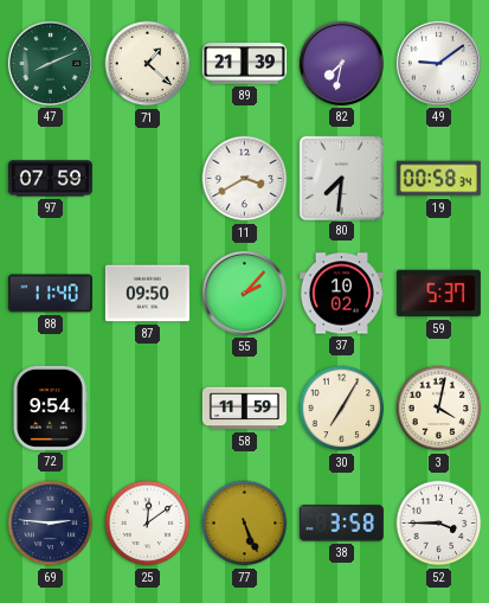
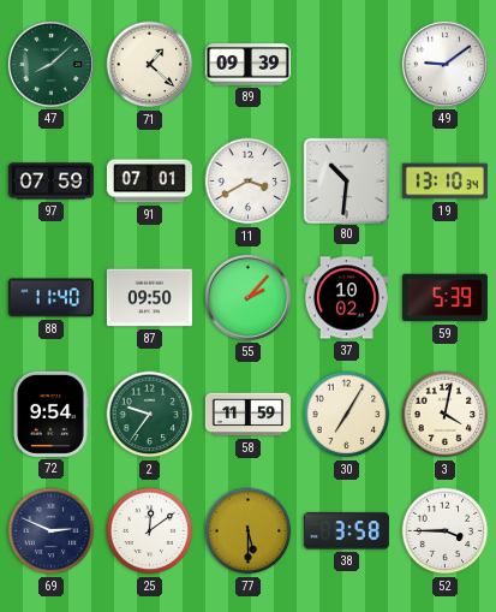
47: 8:11 -> 8:08
89: 21:39 -> 09:39
82: 7:32 -> none
91: none -> 07:01
80: 7:31 -> 10:31
19: 00:58 -> 13:10
59: 5:37 -> 5:39
2: none -> 9:36
69: 2:46 -> 2:49
77: 5:26 -> 5:30
